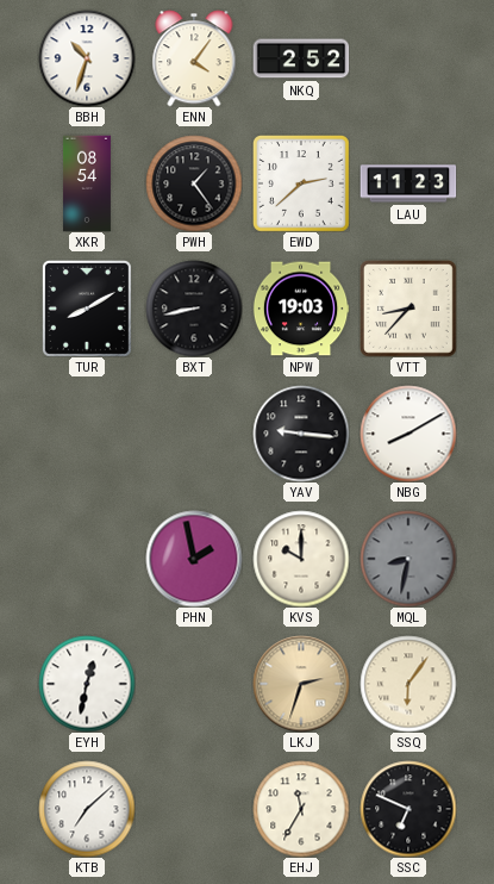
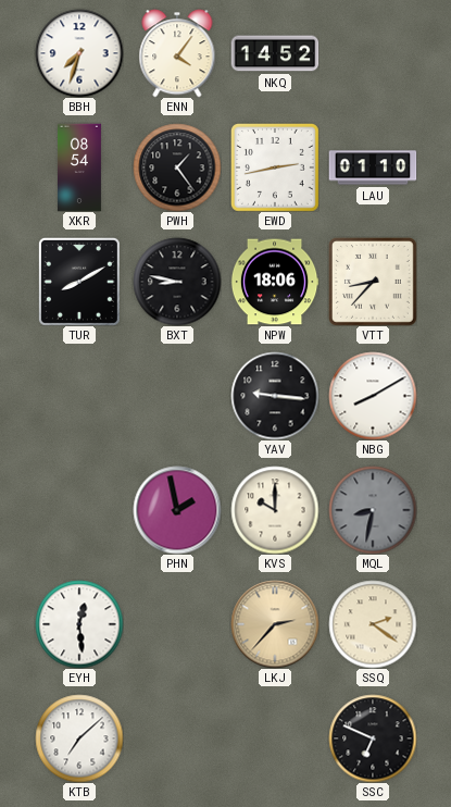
BBH: 10:33 -> 7:33
NKQ: 2:52 -> 14:52
EWD: 2:38 -> 2:43
LAU: 11:23 -> 01:10
BXT: 8:43 -> 8:47
NPW: 19:03 -> 18:06
EYH: 12:32 -> 12:29
LKJ: 2:33 -> 2:37
SSQ: 6:06 -> 2:21
EHJ: 11:35 -> none
